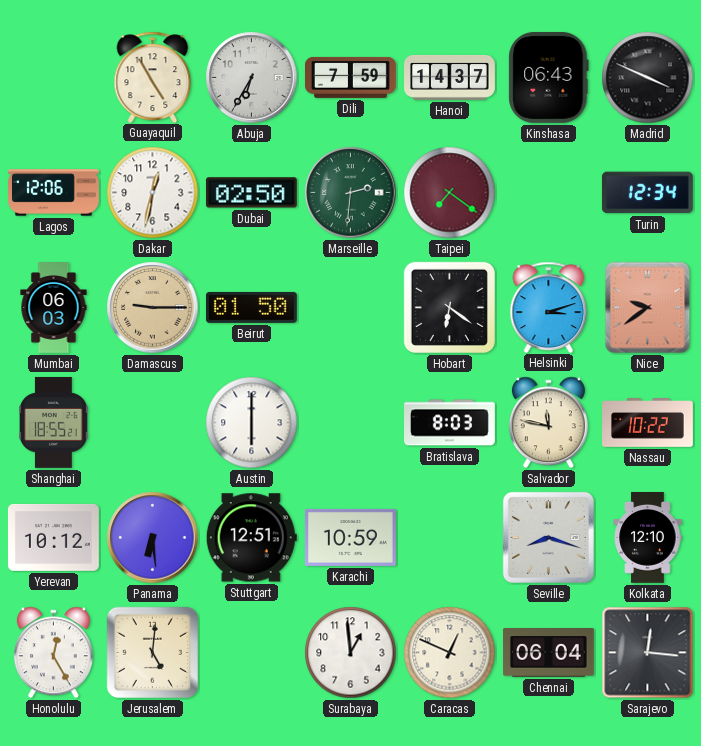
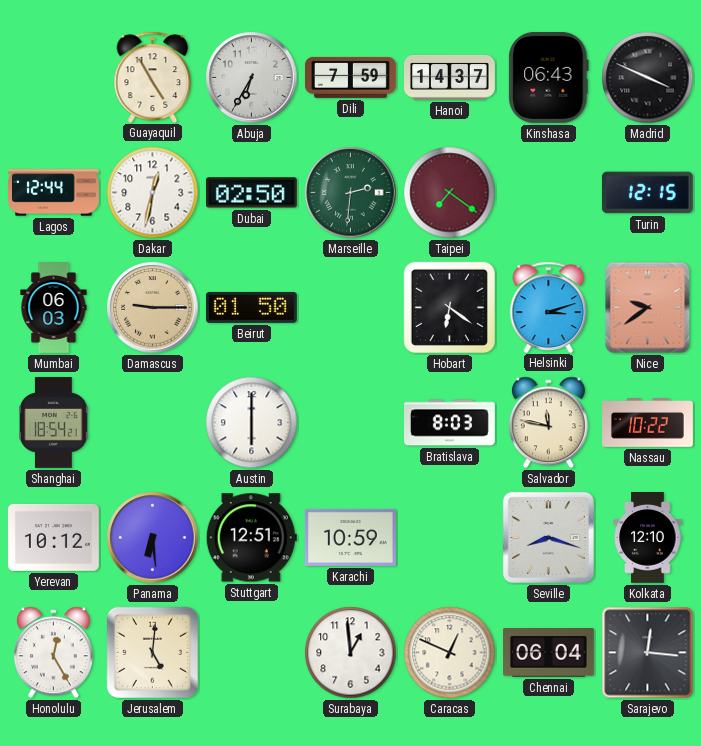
Lagos: 12:06 -> 12:44
Turin: 12:34 -> 12:15
Shanghai: 18:55 -> 18:54
